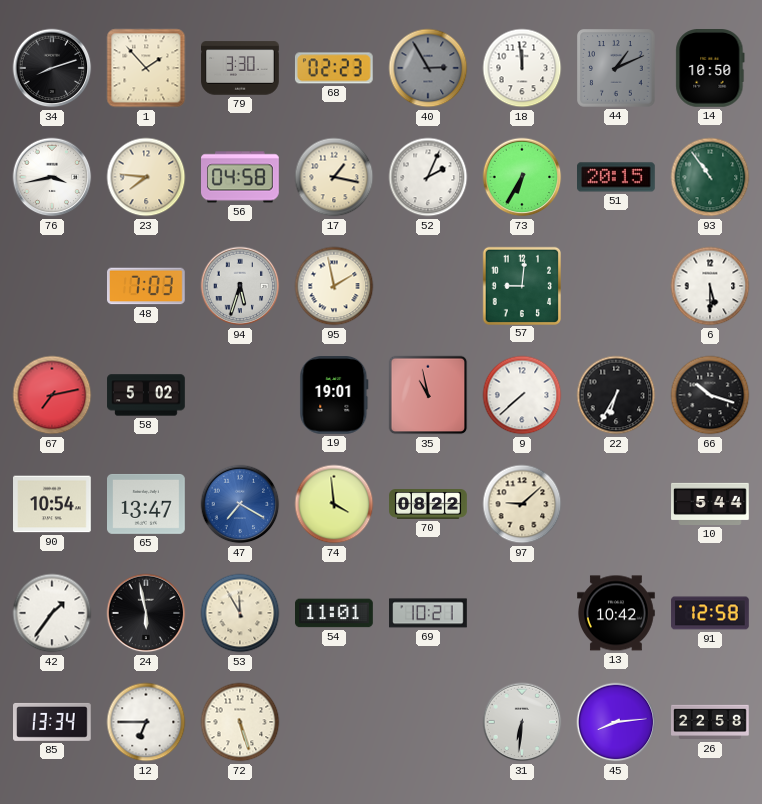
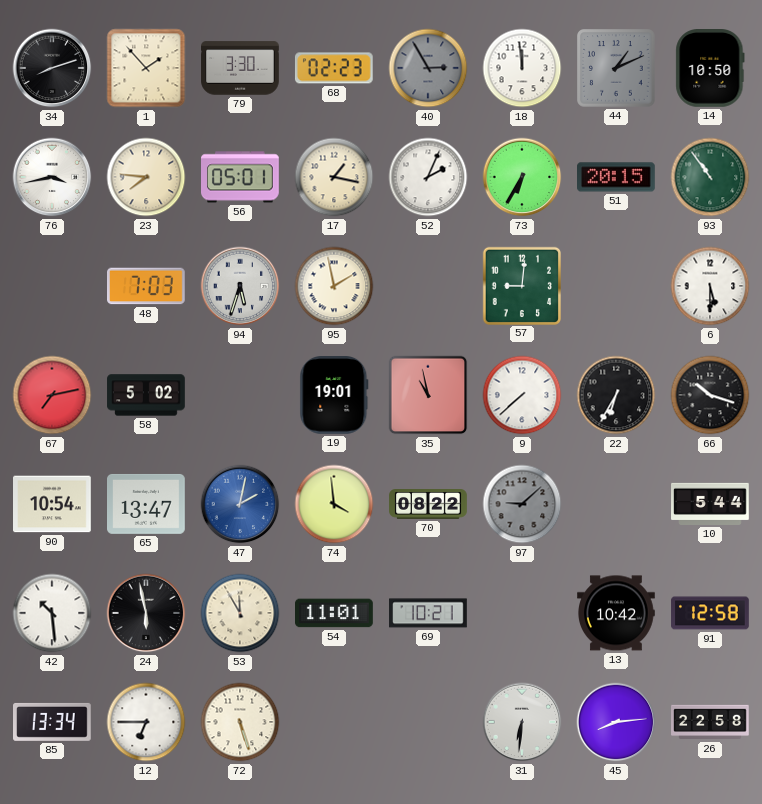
56: 04:58 -> 05:01
47: 7:20 -> 2:02
97 dial: cream -> grey
42: 1:36 -> 10:29
